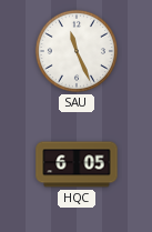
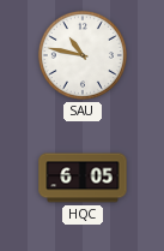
SAU: 11:26 -> 10:47
